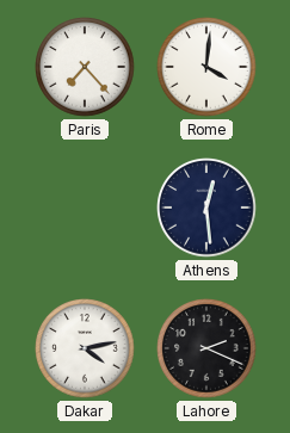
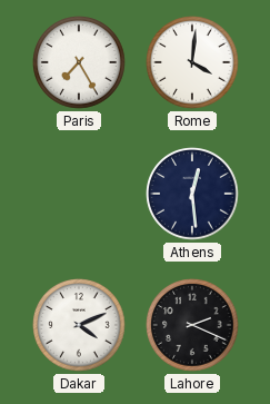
Paris: 7:23 -> 7:25
Dakar: 4:13 -> 4:11
